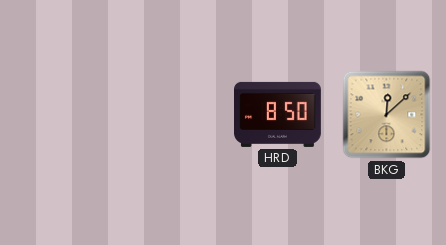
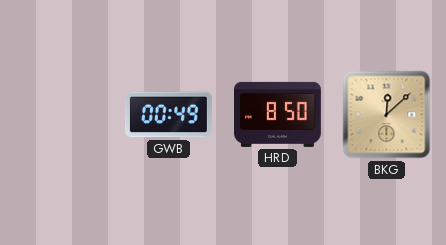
GWB: none -> 00:49
